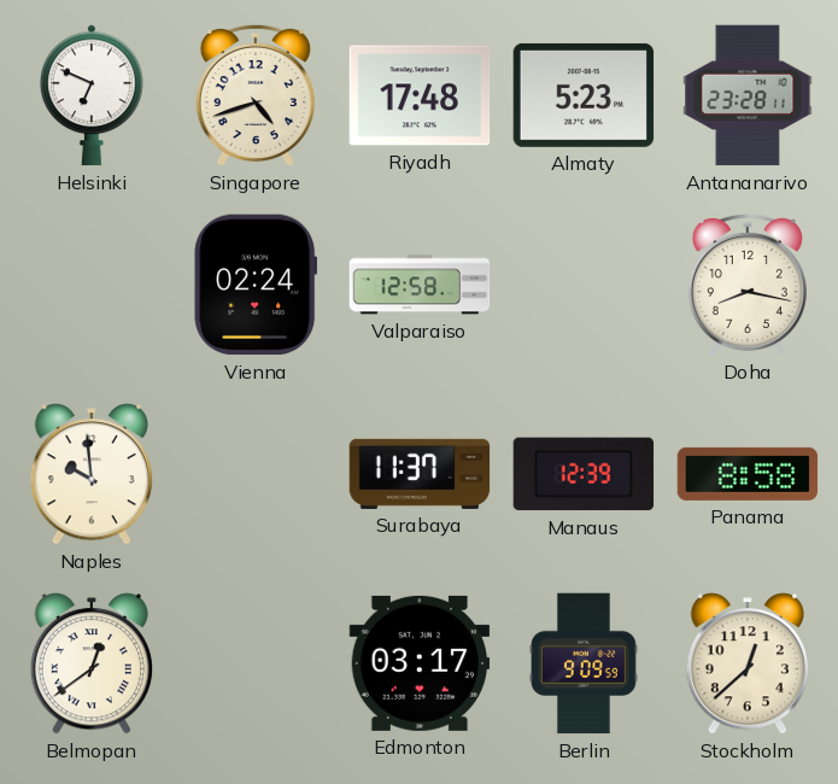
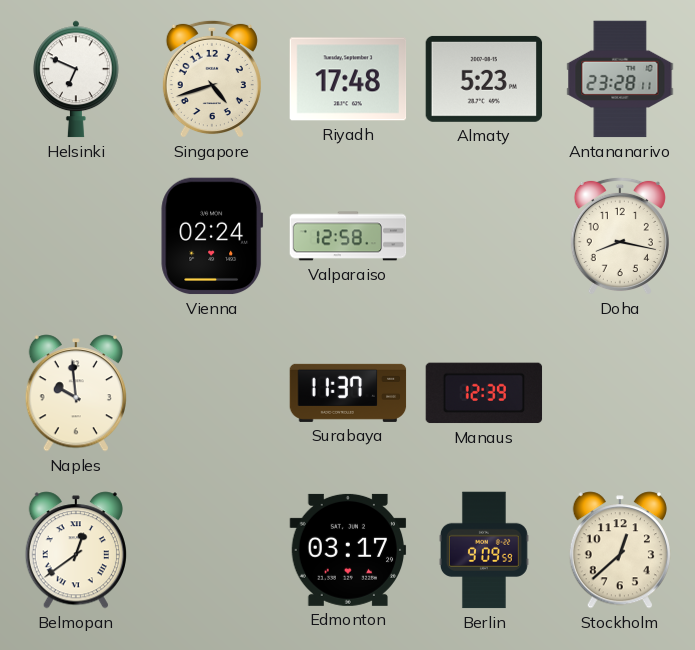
Panama: 8:58 -> none
